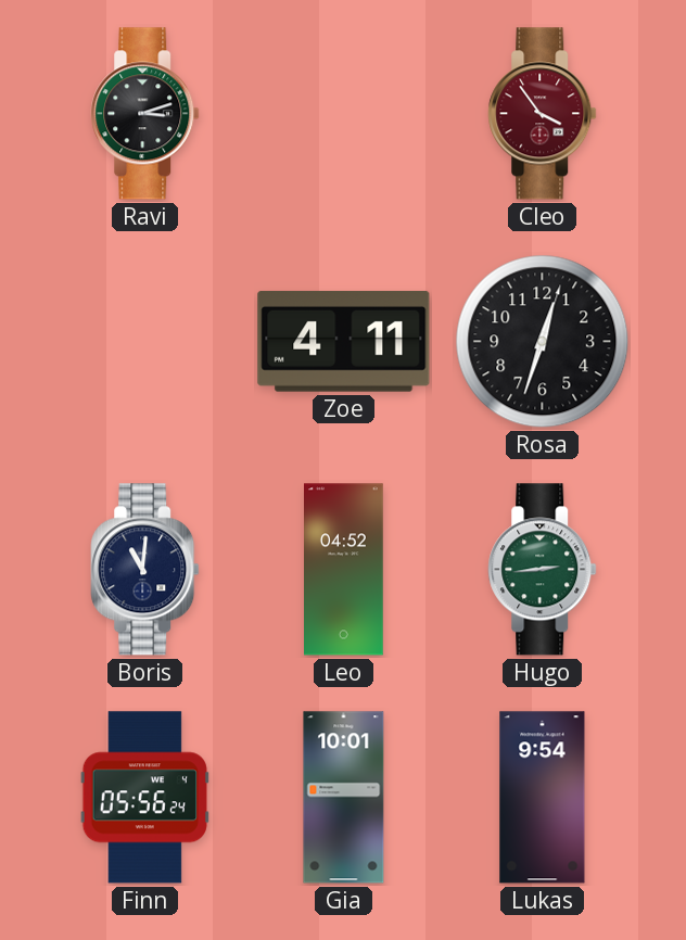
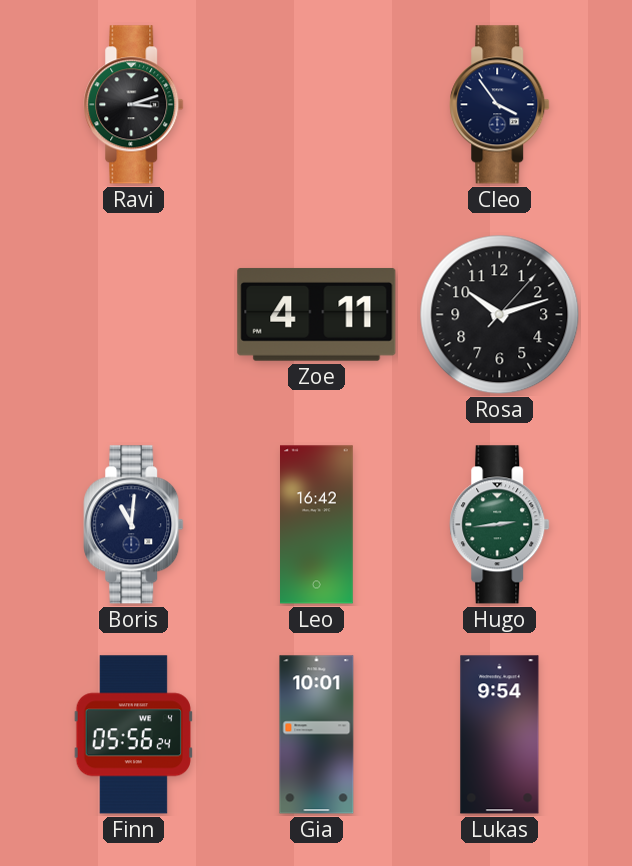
Cleo dial: burgundy -> navy
Rosa: 12:33 -> 10:12
Leo: 04:52 -> 16:42
